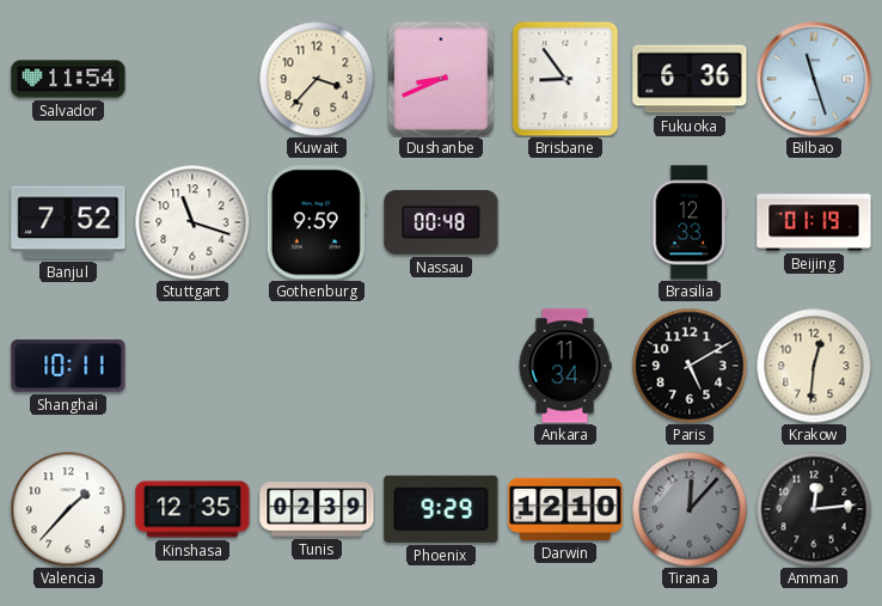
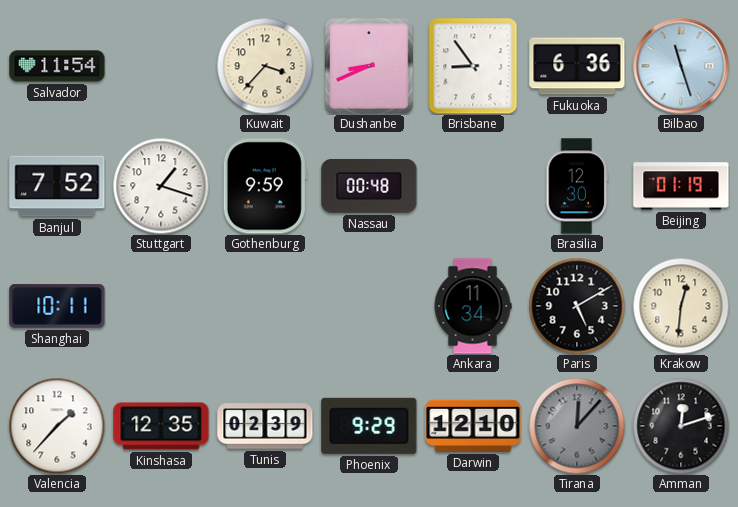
Stuttgart: 11:18 -> 1:18
Brasilia: 12:33 -> 12:30
Amman: 12:14 -> 12:12
